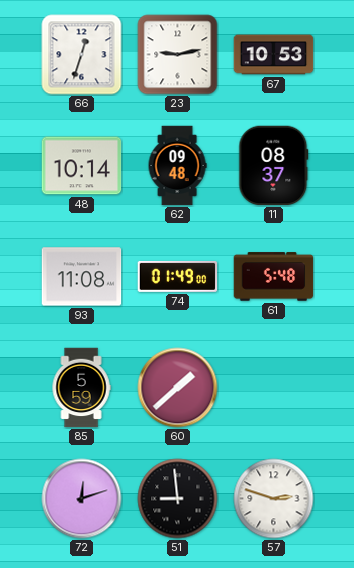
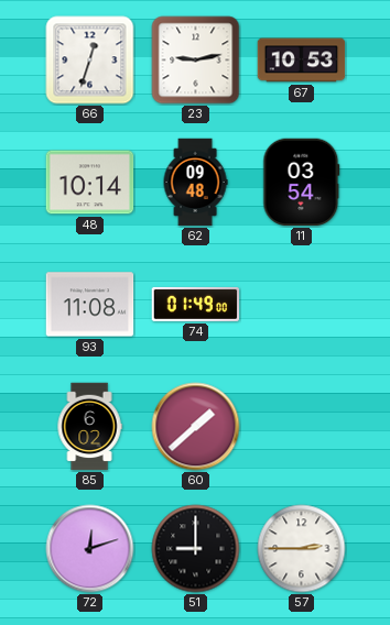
11: 08:37 -> 03:54
61: 5:48 -> none
85: 5:59 -> 6:02
51: 8:59 -> 9:00
57: 2:48 -> 2:45
